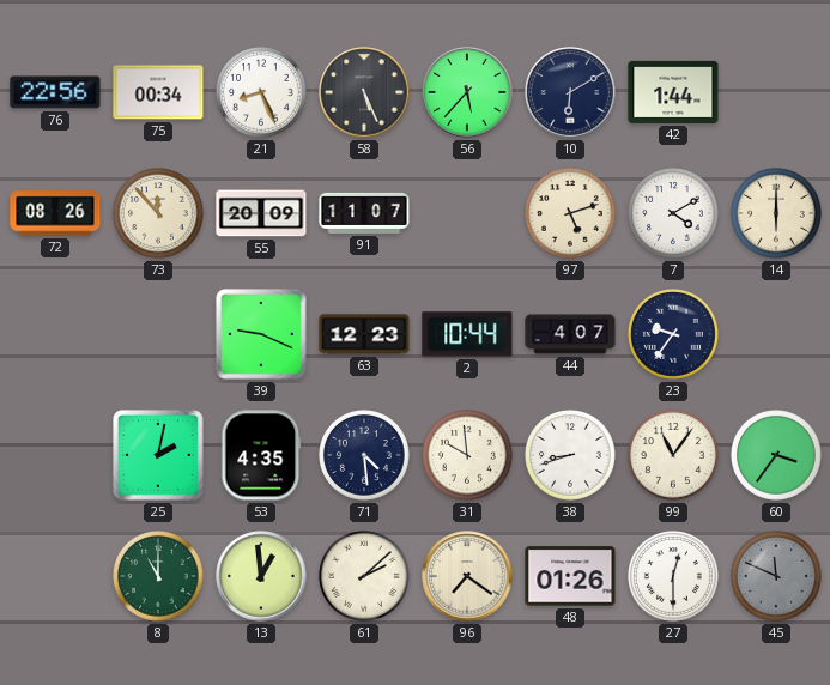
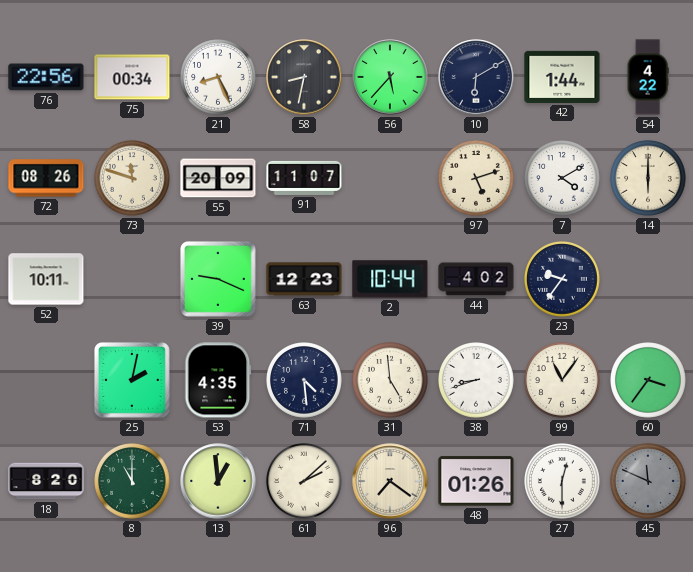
58: 5:26 -> 8:32
54: none -> 4:22
73: 11:53 -> 11:48
52: none -> 10:11
44: 4:07 -> 4:02
31: 9:59 -> 4:59
18: none -> 8:20
